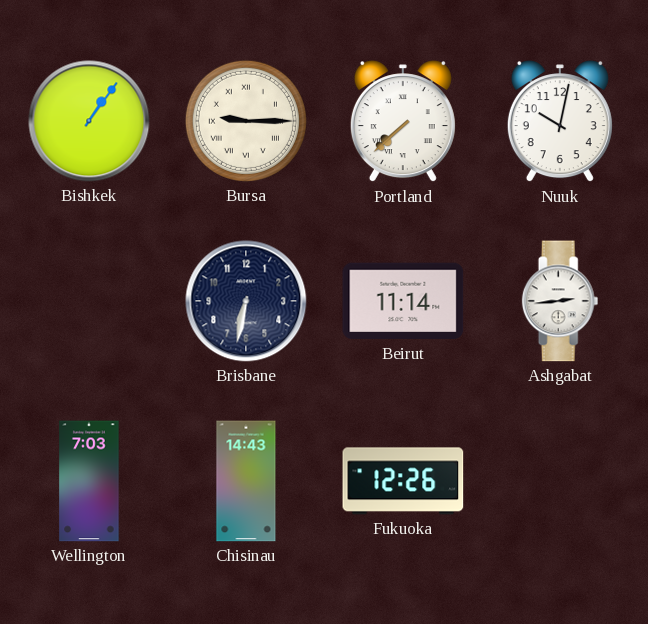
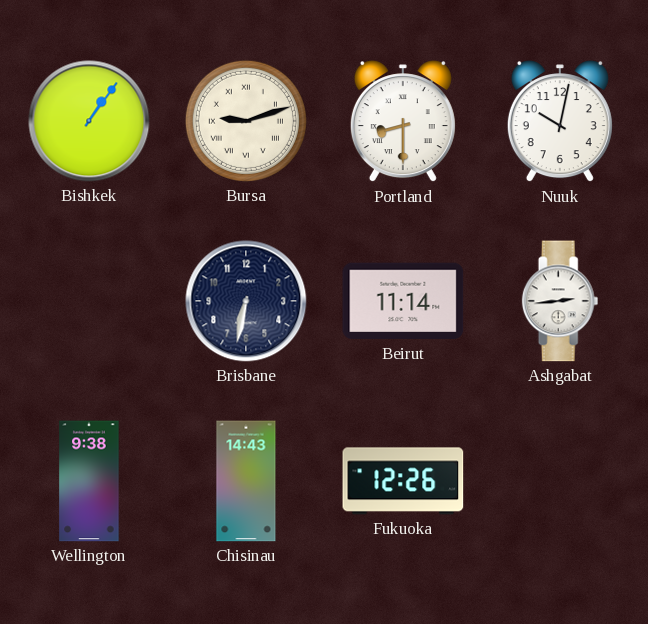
Bursa: 9:15 -> 9:12
Portland: 7:38 -> 8:30
Wellington: 7:03 -> 9:38
